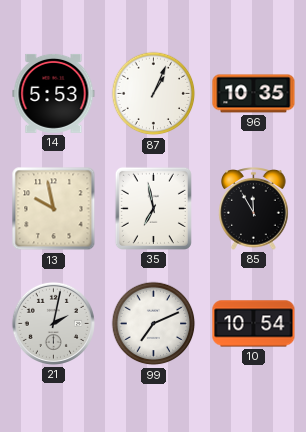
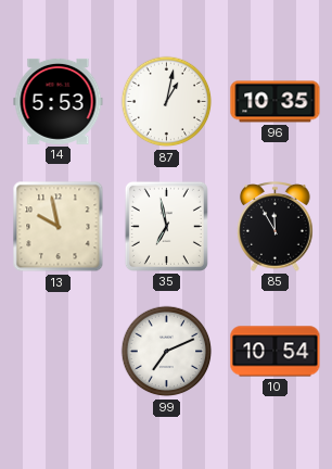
87: 1:04 -> 1:02
21: 2:02 -> none
